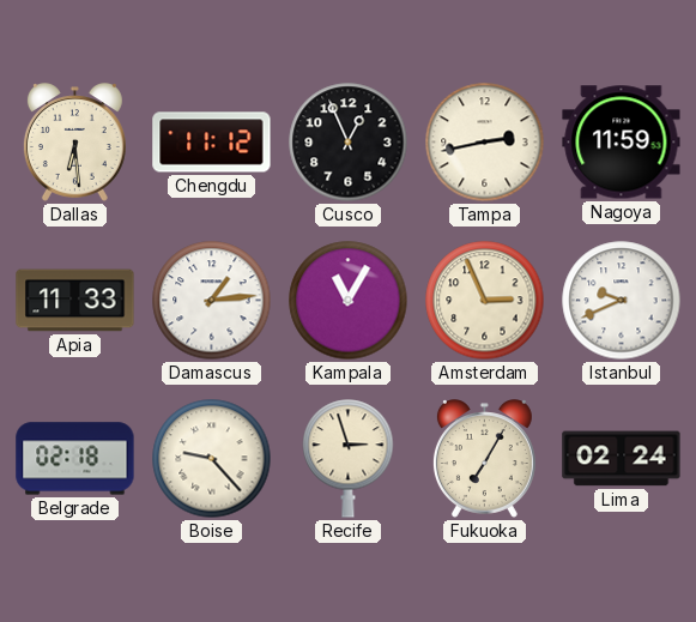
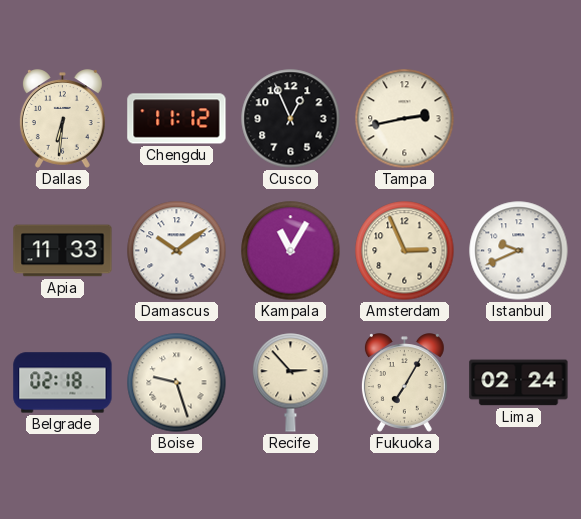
Dallas: 6:29 -> 6:31
Nagoya: 11:59 -> none
Damascus: 1:14 -> 10:09
Boise: 9:23 -> 9:27
Recife: 2:57 -> 2:53
